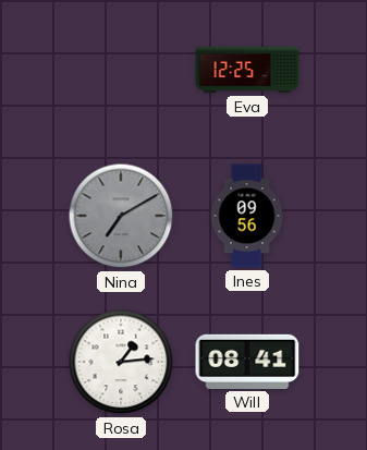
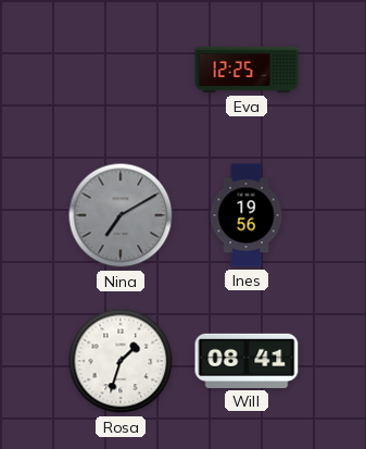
Ines: 09:56 -> 19:56
Rosa: 1:14 -> 1:33
